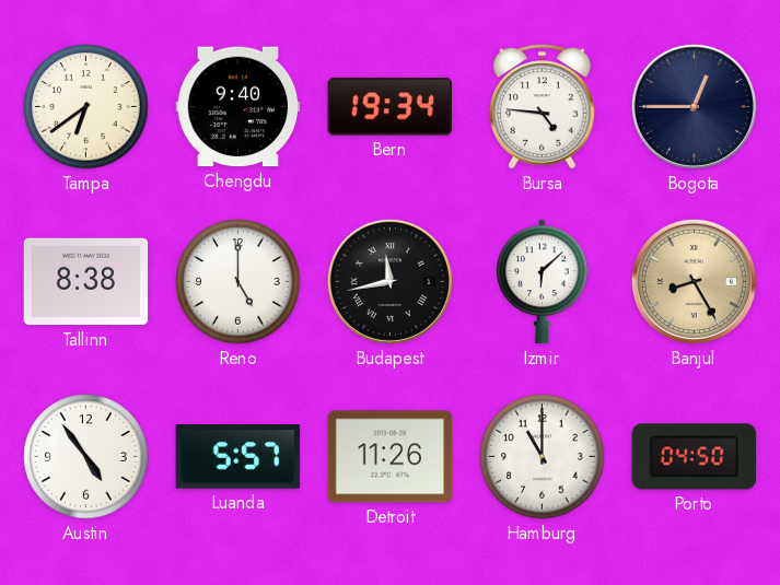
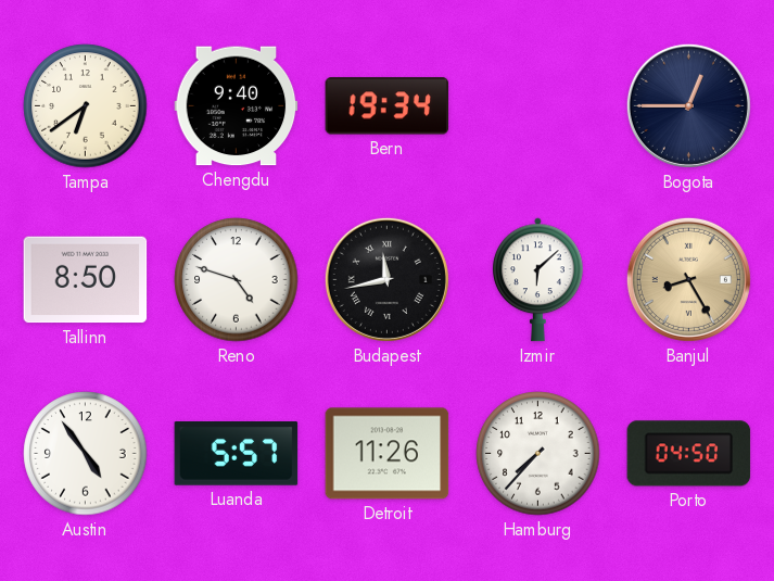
Bursa: 4:46 -> none
Tallinn: 8:38 -> 8:50
Reno: 5:00 -> 4:48
Hamburg: 11:00 -> 7:37
